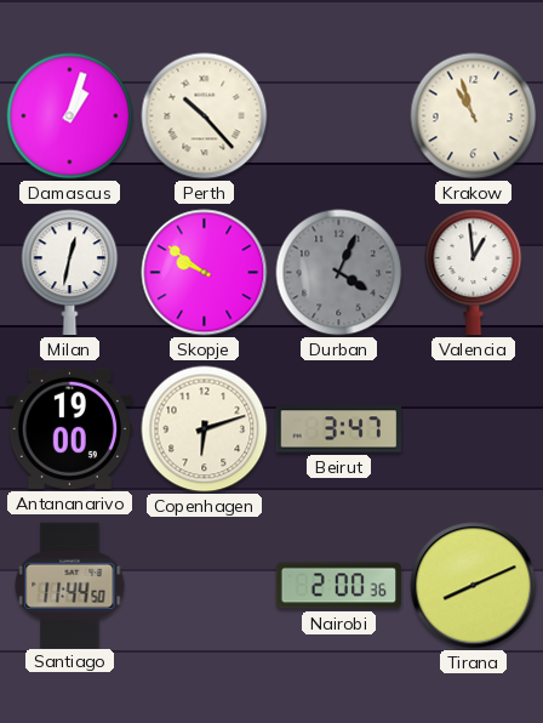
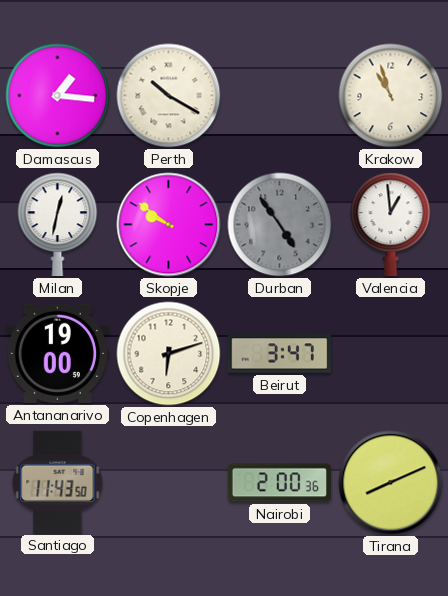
Damascus: 1:03 -> 1:16
Perth: 10:23 -> 10:20
Durban: 4:04 -> 4:54
Santiago: 11:44 -> 11:43
